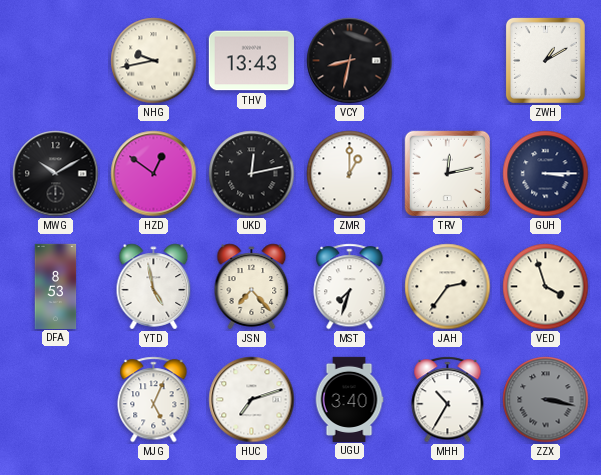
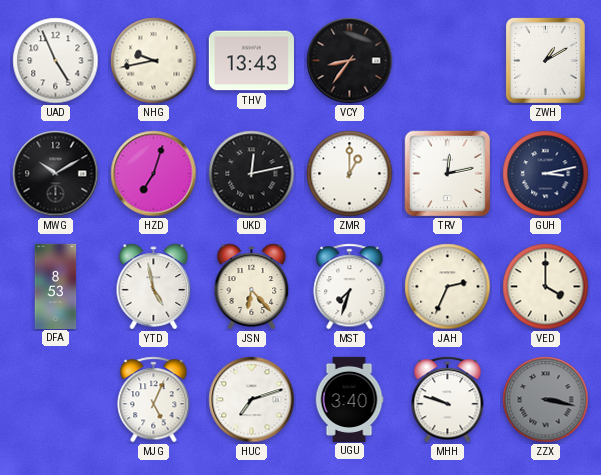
UAD: none -> 4:56
VCY: 8:32 -> 8:36
HZD: 12:51 -> 7:03
GUH: 3:15 -> 3:13
JSN: 7:23 -> 6:23
JAH: 2:36 -> 2:34
VED: 3:57 -> 4:00
MHH: 10:35 -> 9:48
